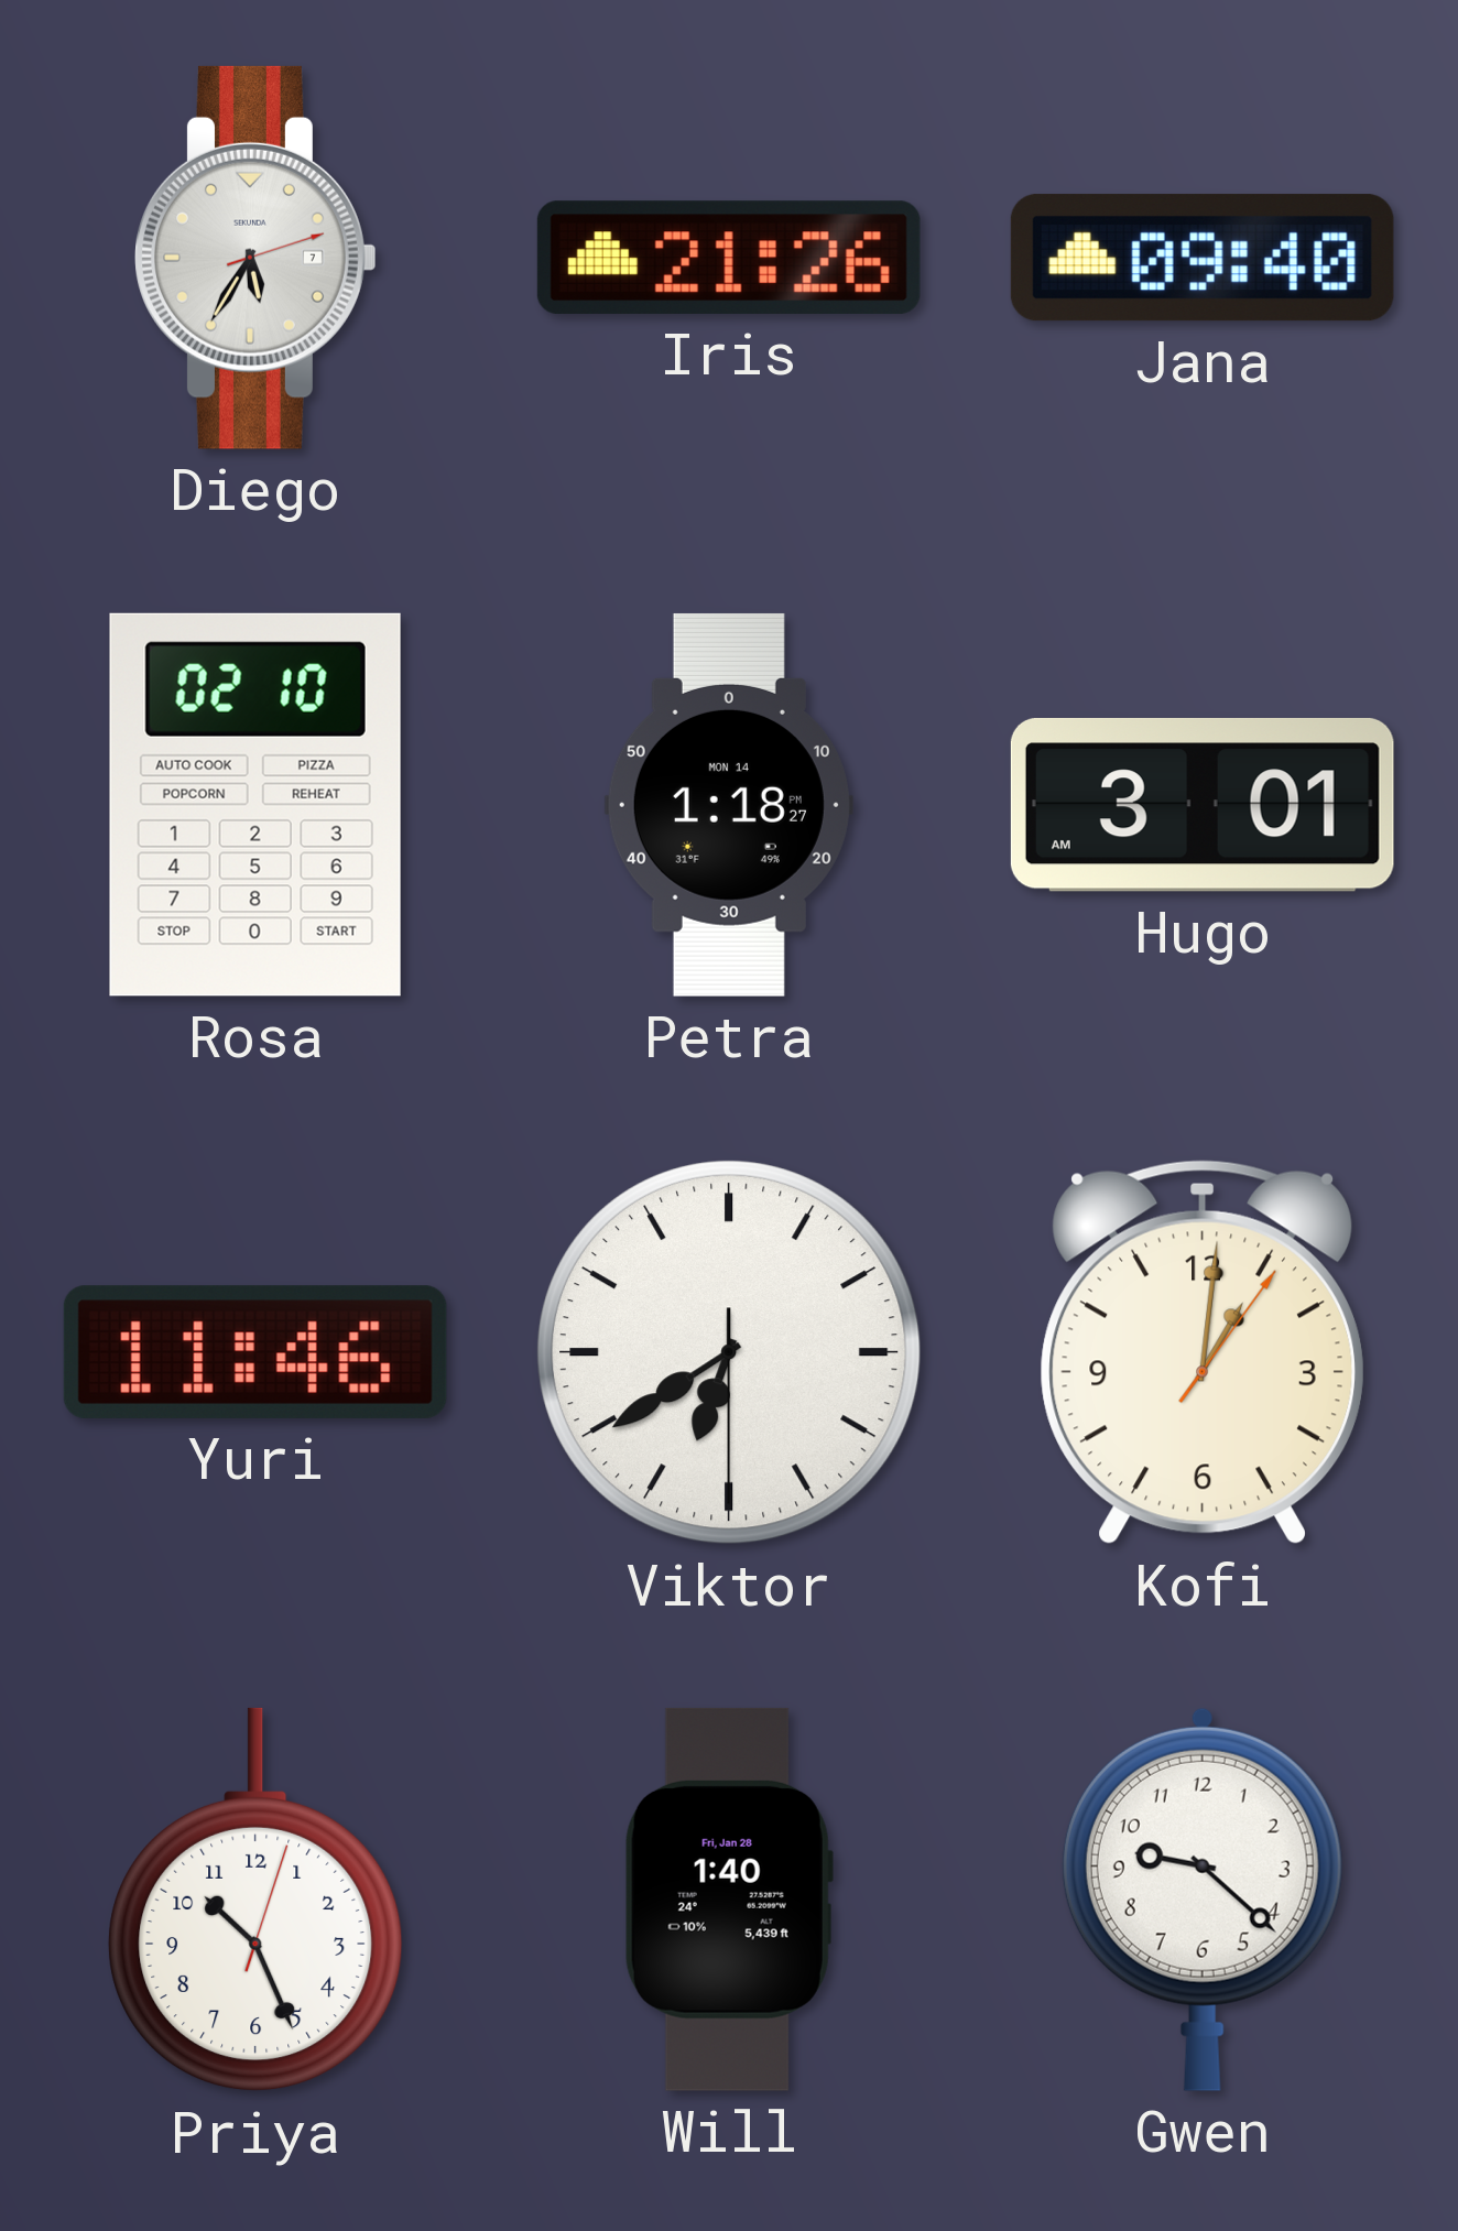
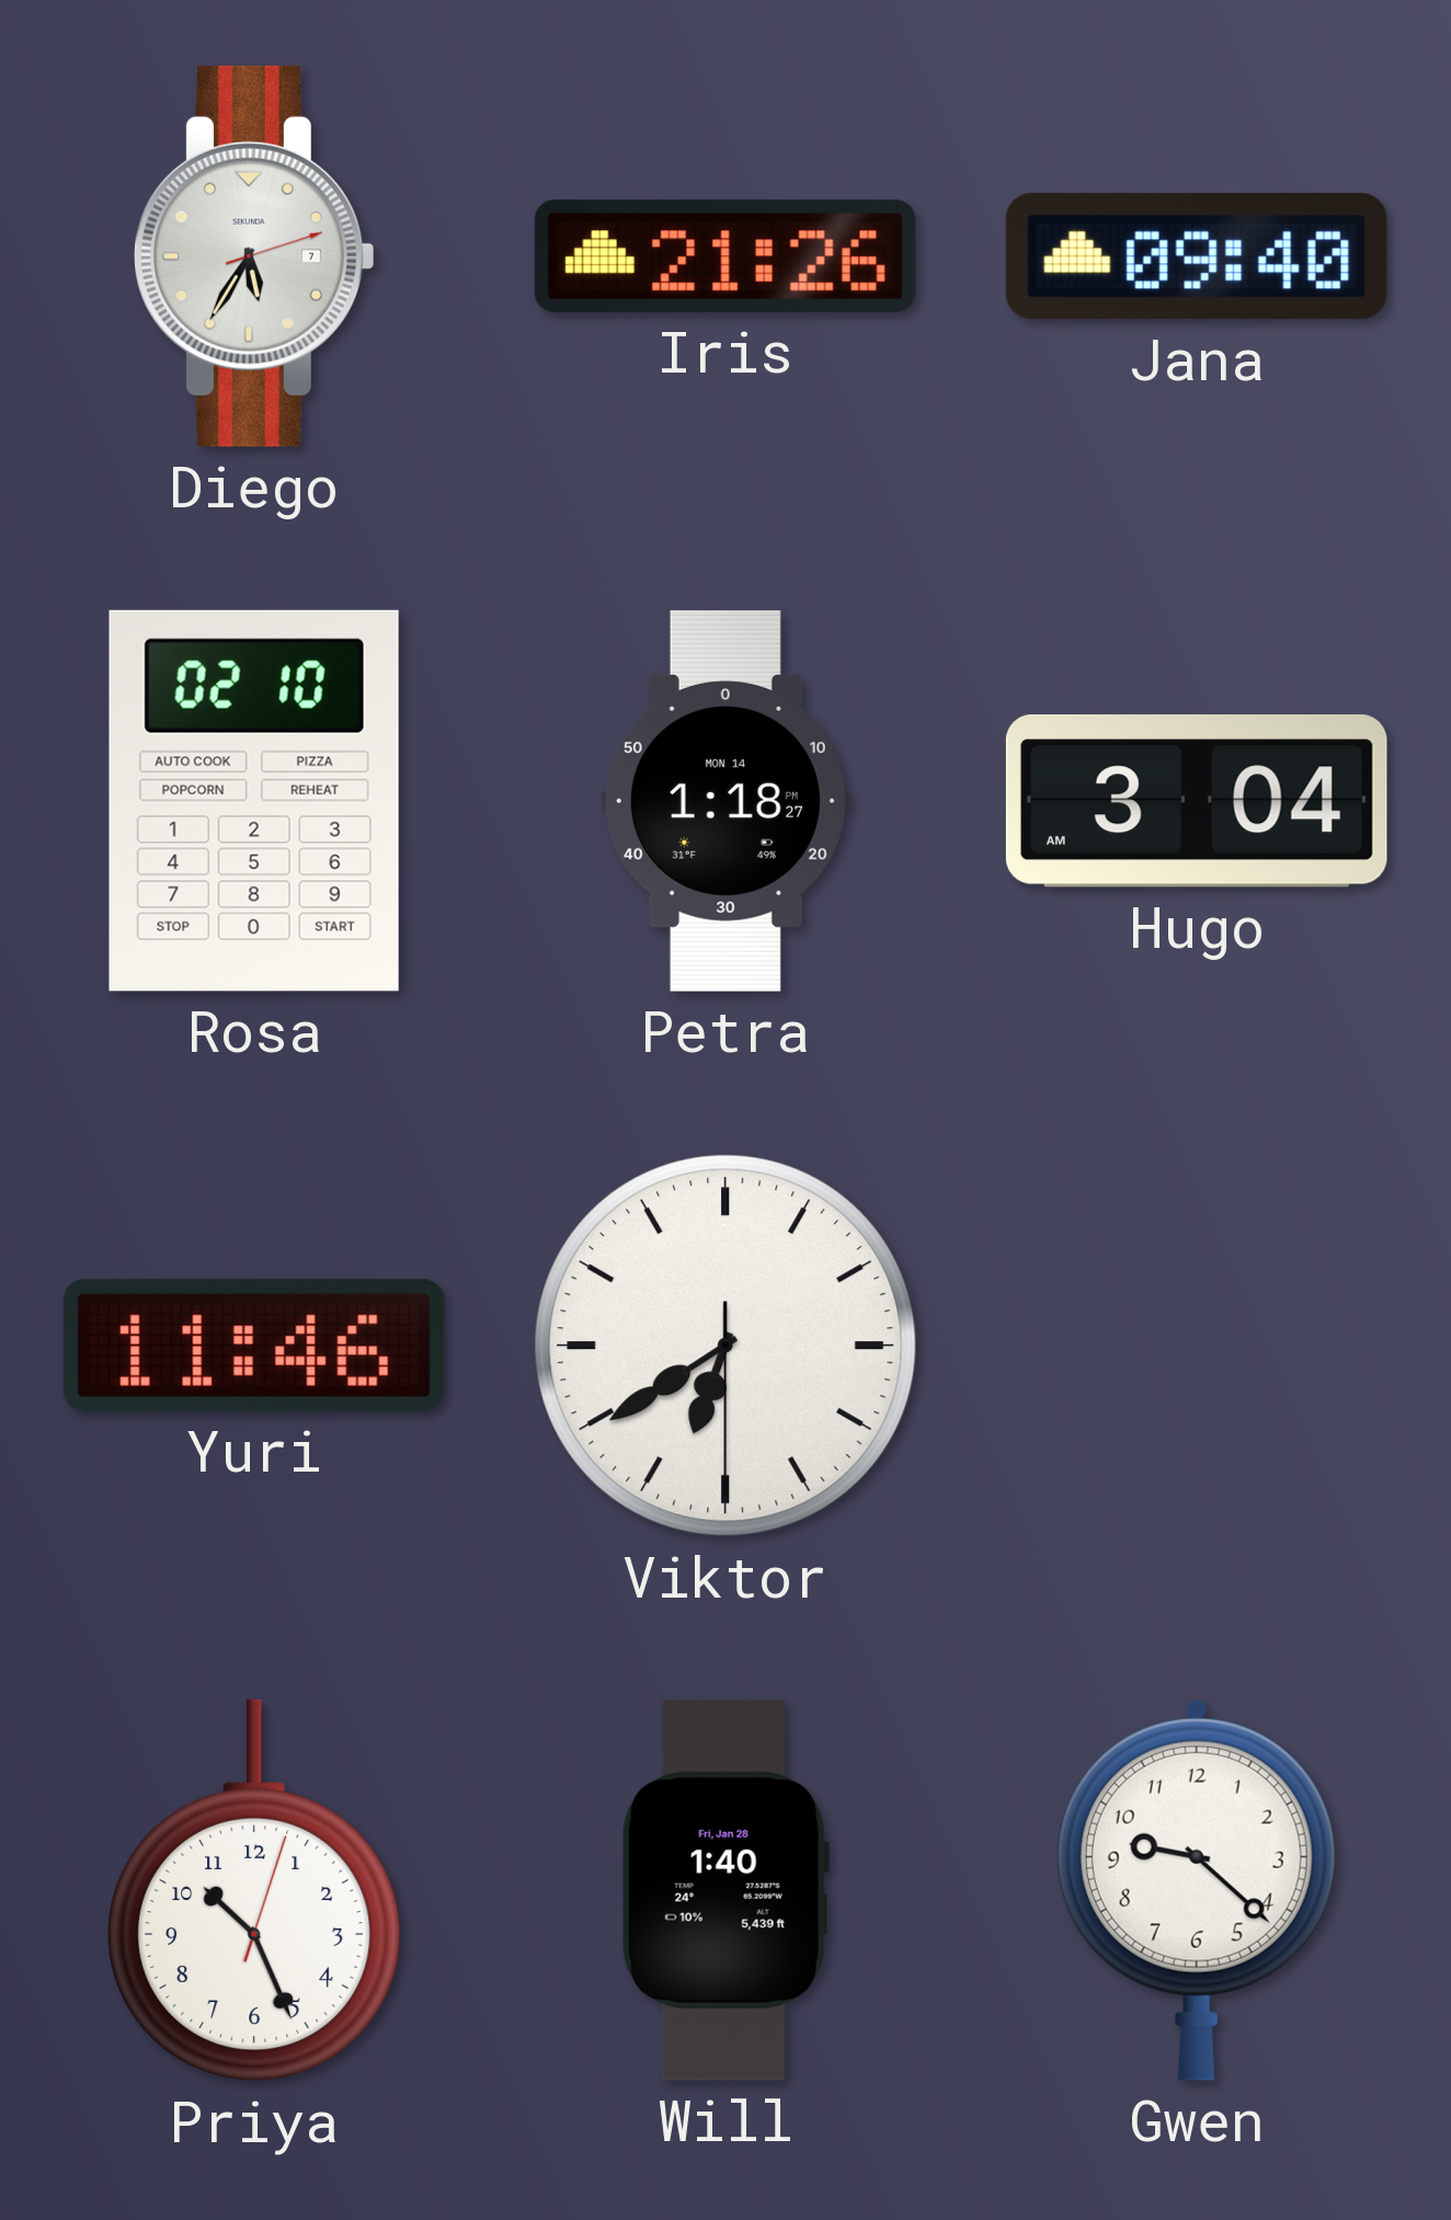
Hugo: 3:01 -> 3:04
Kofi: 1:01 -> none
